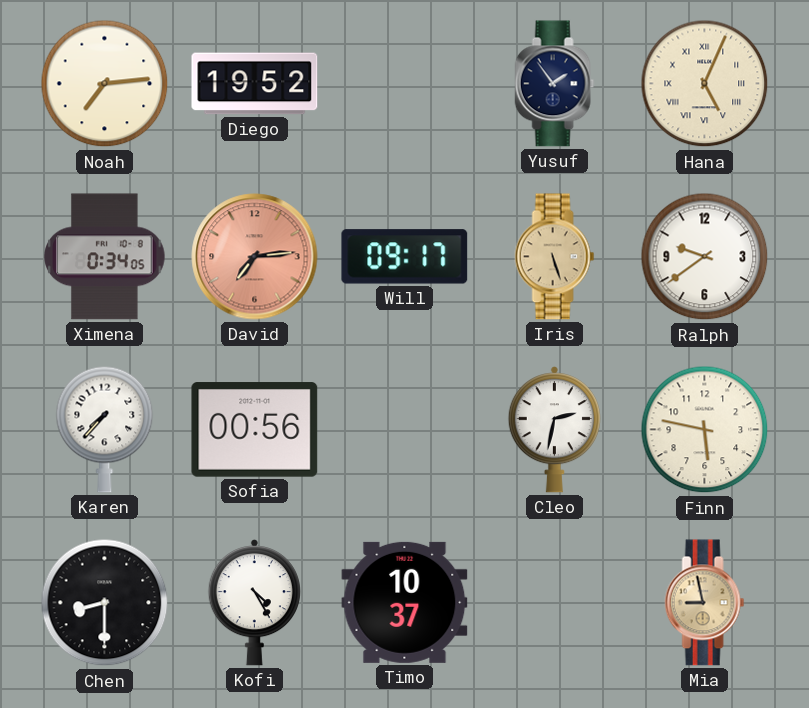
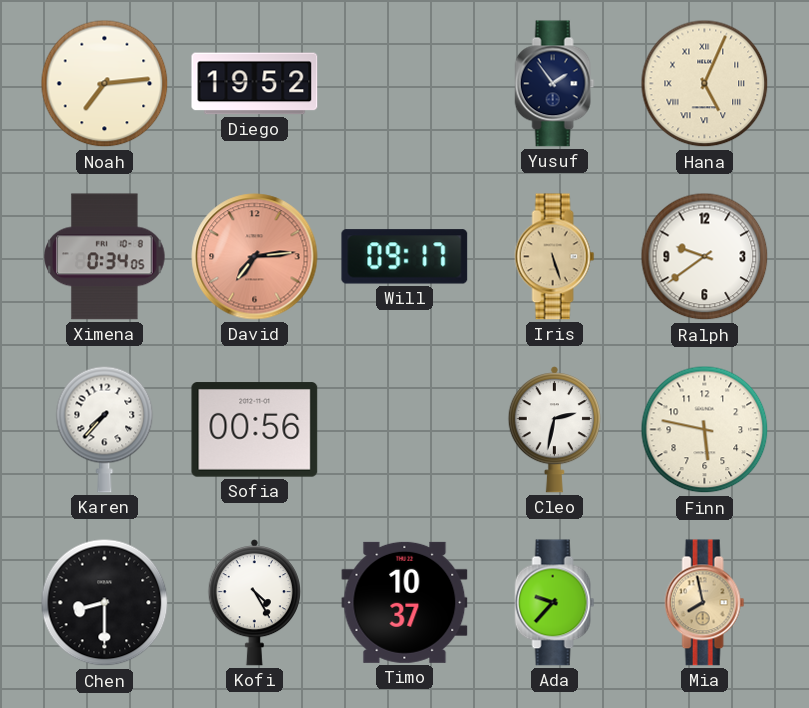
Ada: none -> 9:37
Mia: 8:58 -> 7:58
